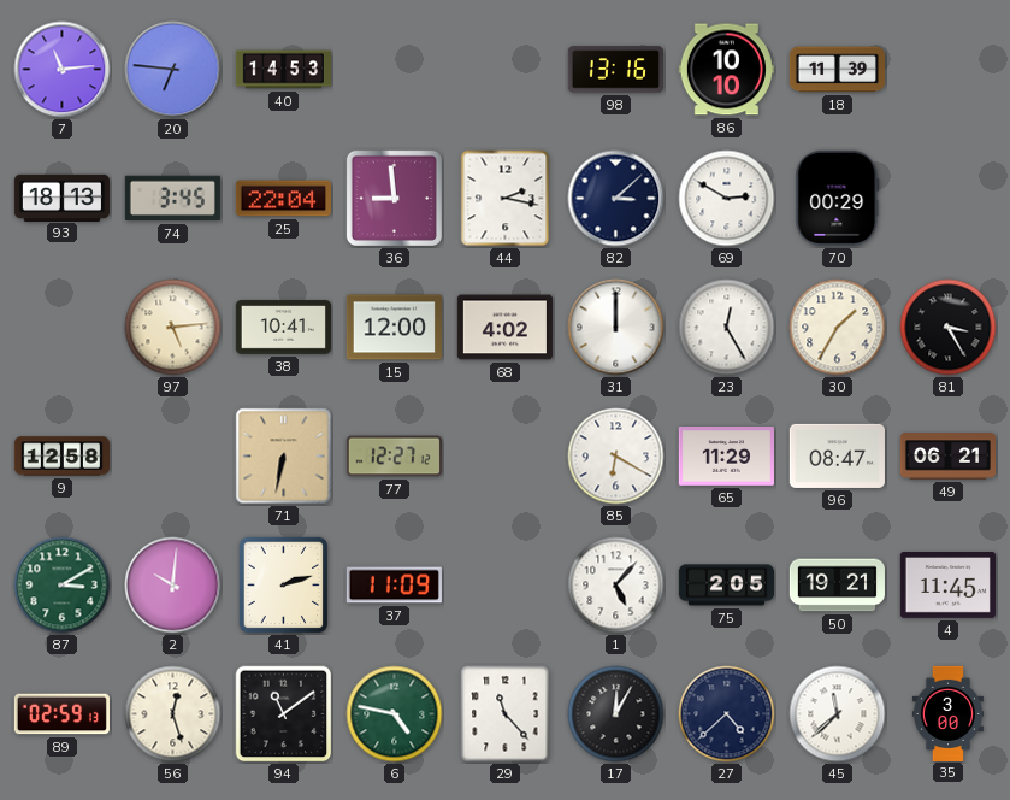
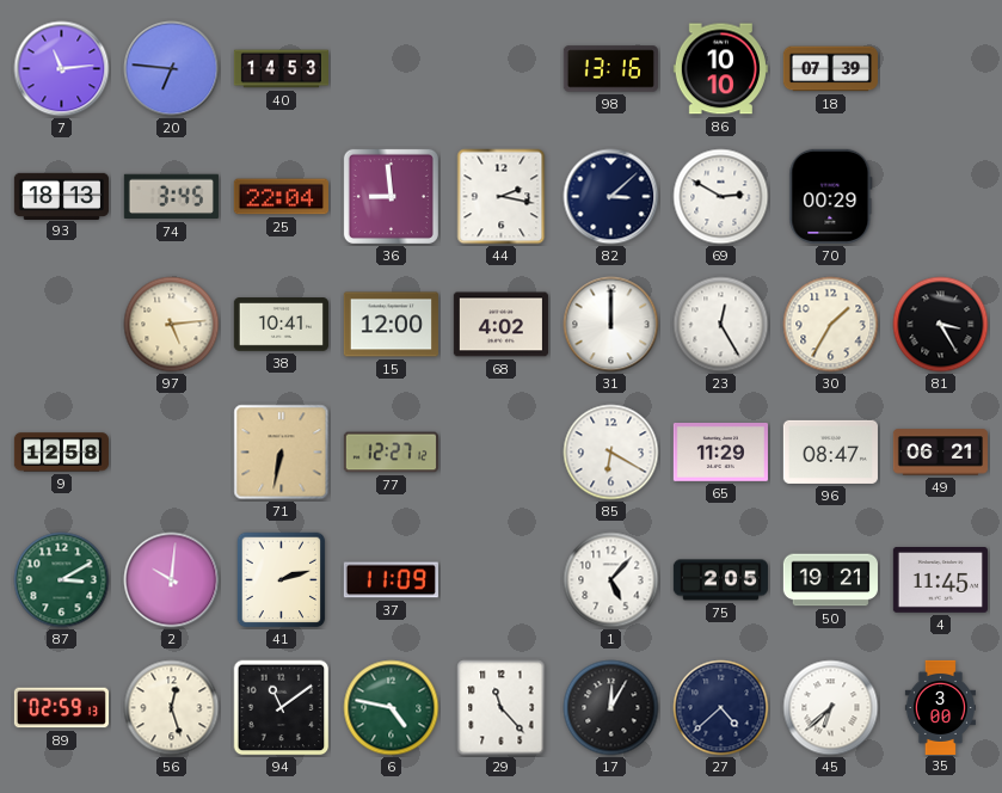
18: 11:39 -> 07:39
45: 11:38 -> 6:38
